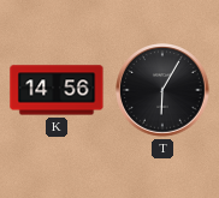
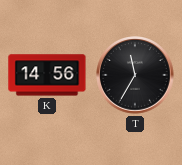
T: 6:05 -> 11:35
